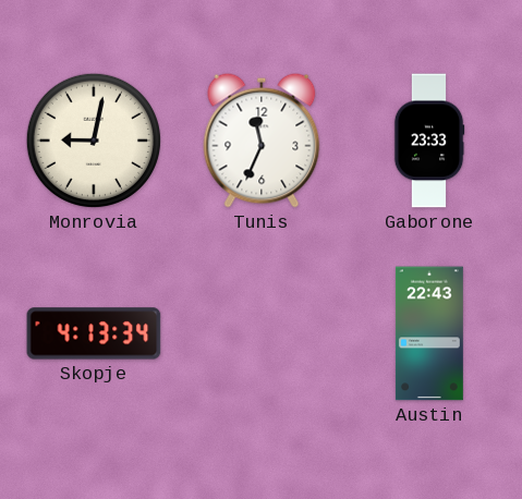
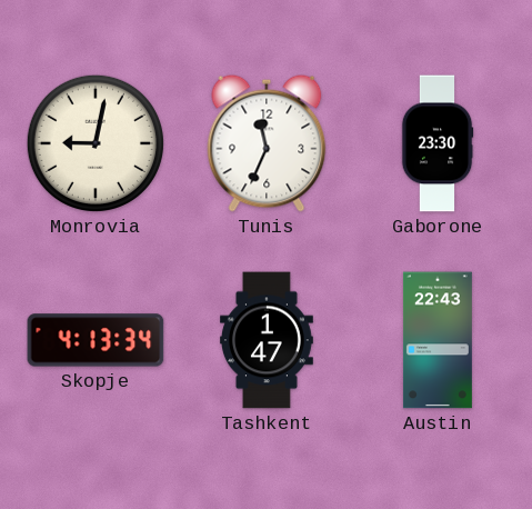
Gaborone: 23:33 -> 23:30
Tashkent: none -> 1:47
